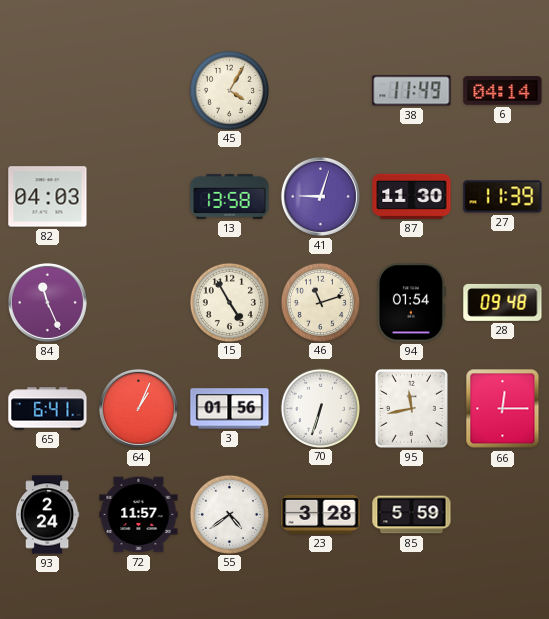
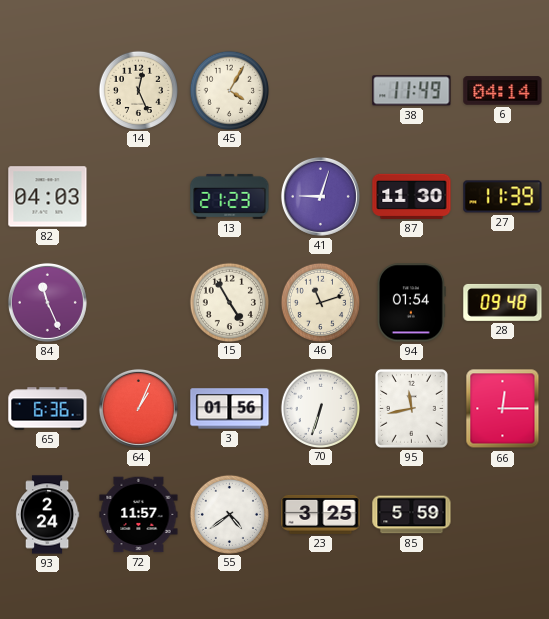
14: none -> 12:26
13: 13:58 -> 21:23
65: 6:41 -> 6:36
23: 3:28 -> 3:25
